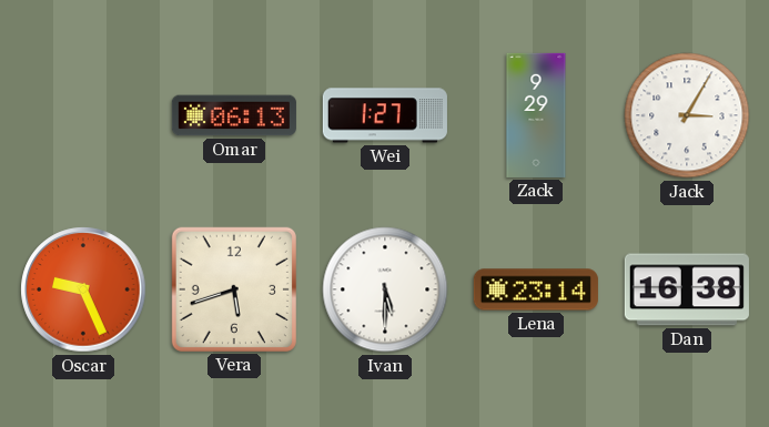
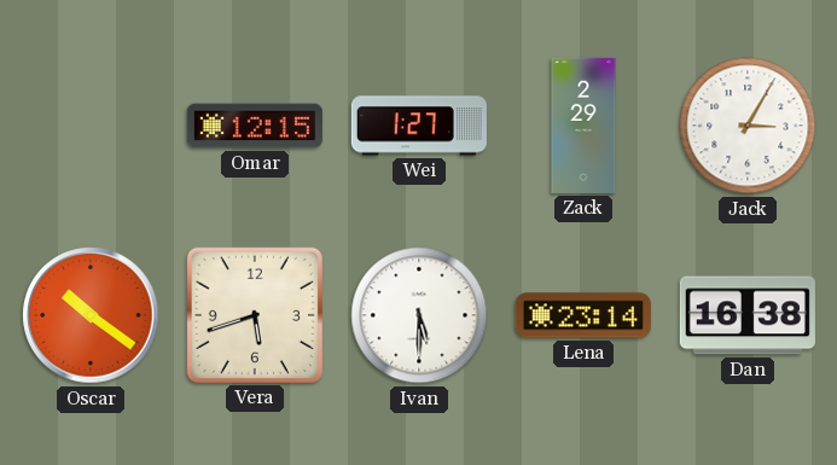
Omar: 06:13 -> 12:15
Zack: 9:29 -> 2:29
Oscar: 9:26 -> 10:21
